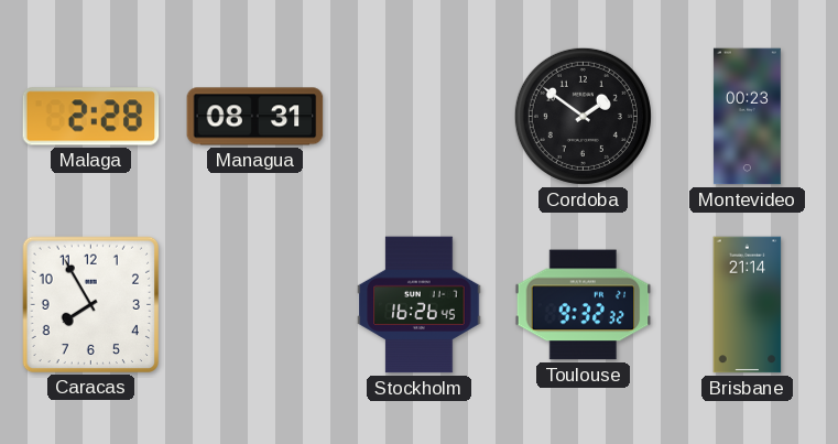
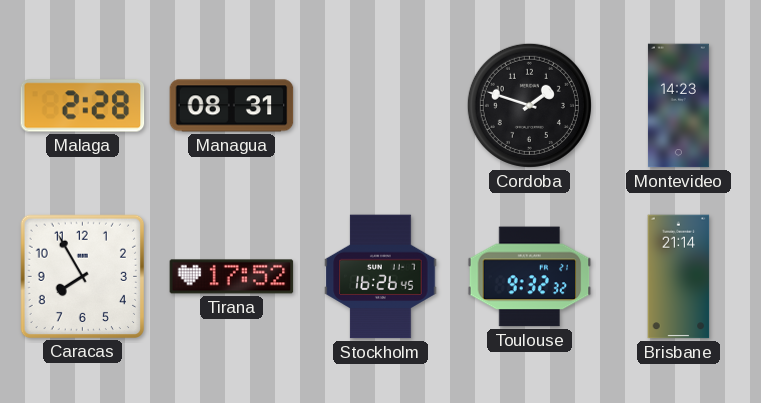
Cordoba: 1:51 -> 1:48
Montevideo: 00:23 -> 14:23
Tirana: none -> 17:52
